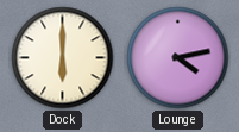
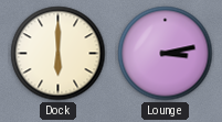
Lounge: 4:13 -> 3:13
